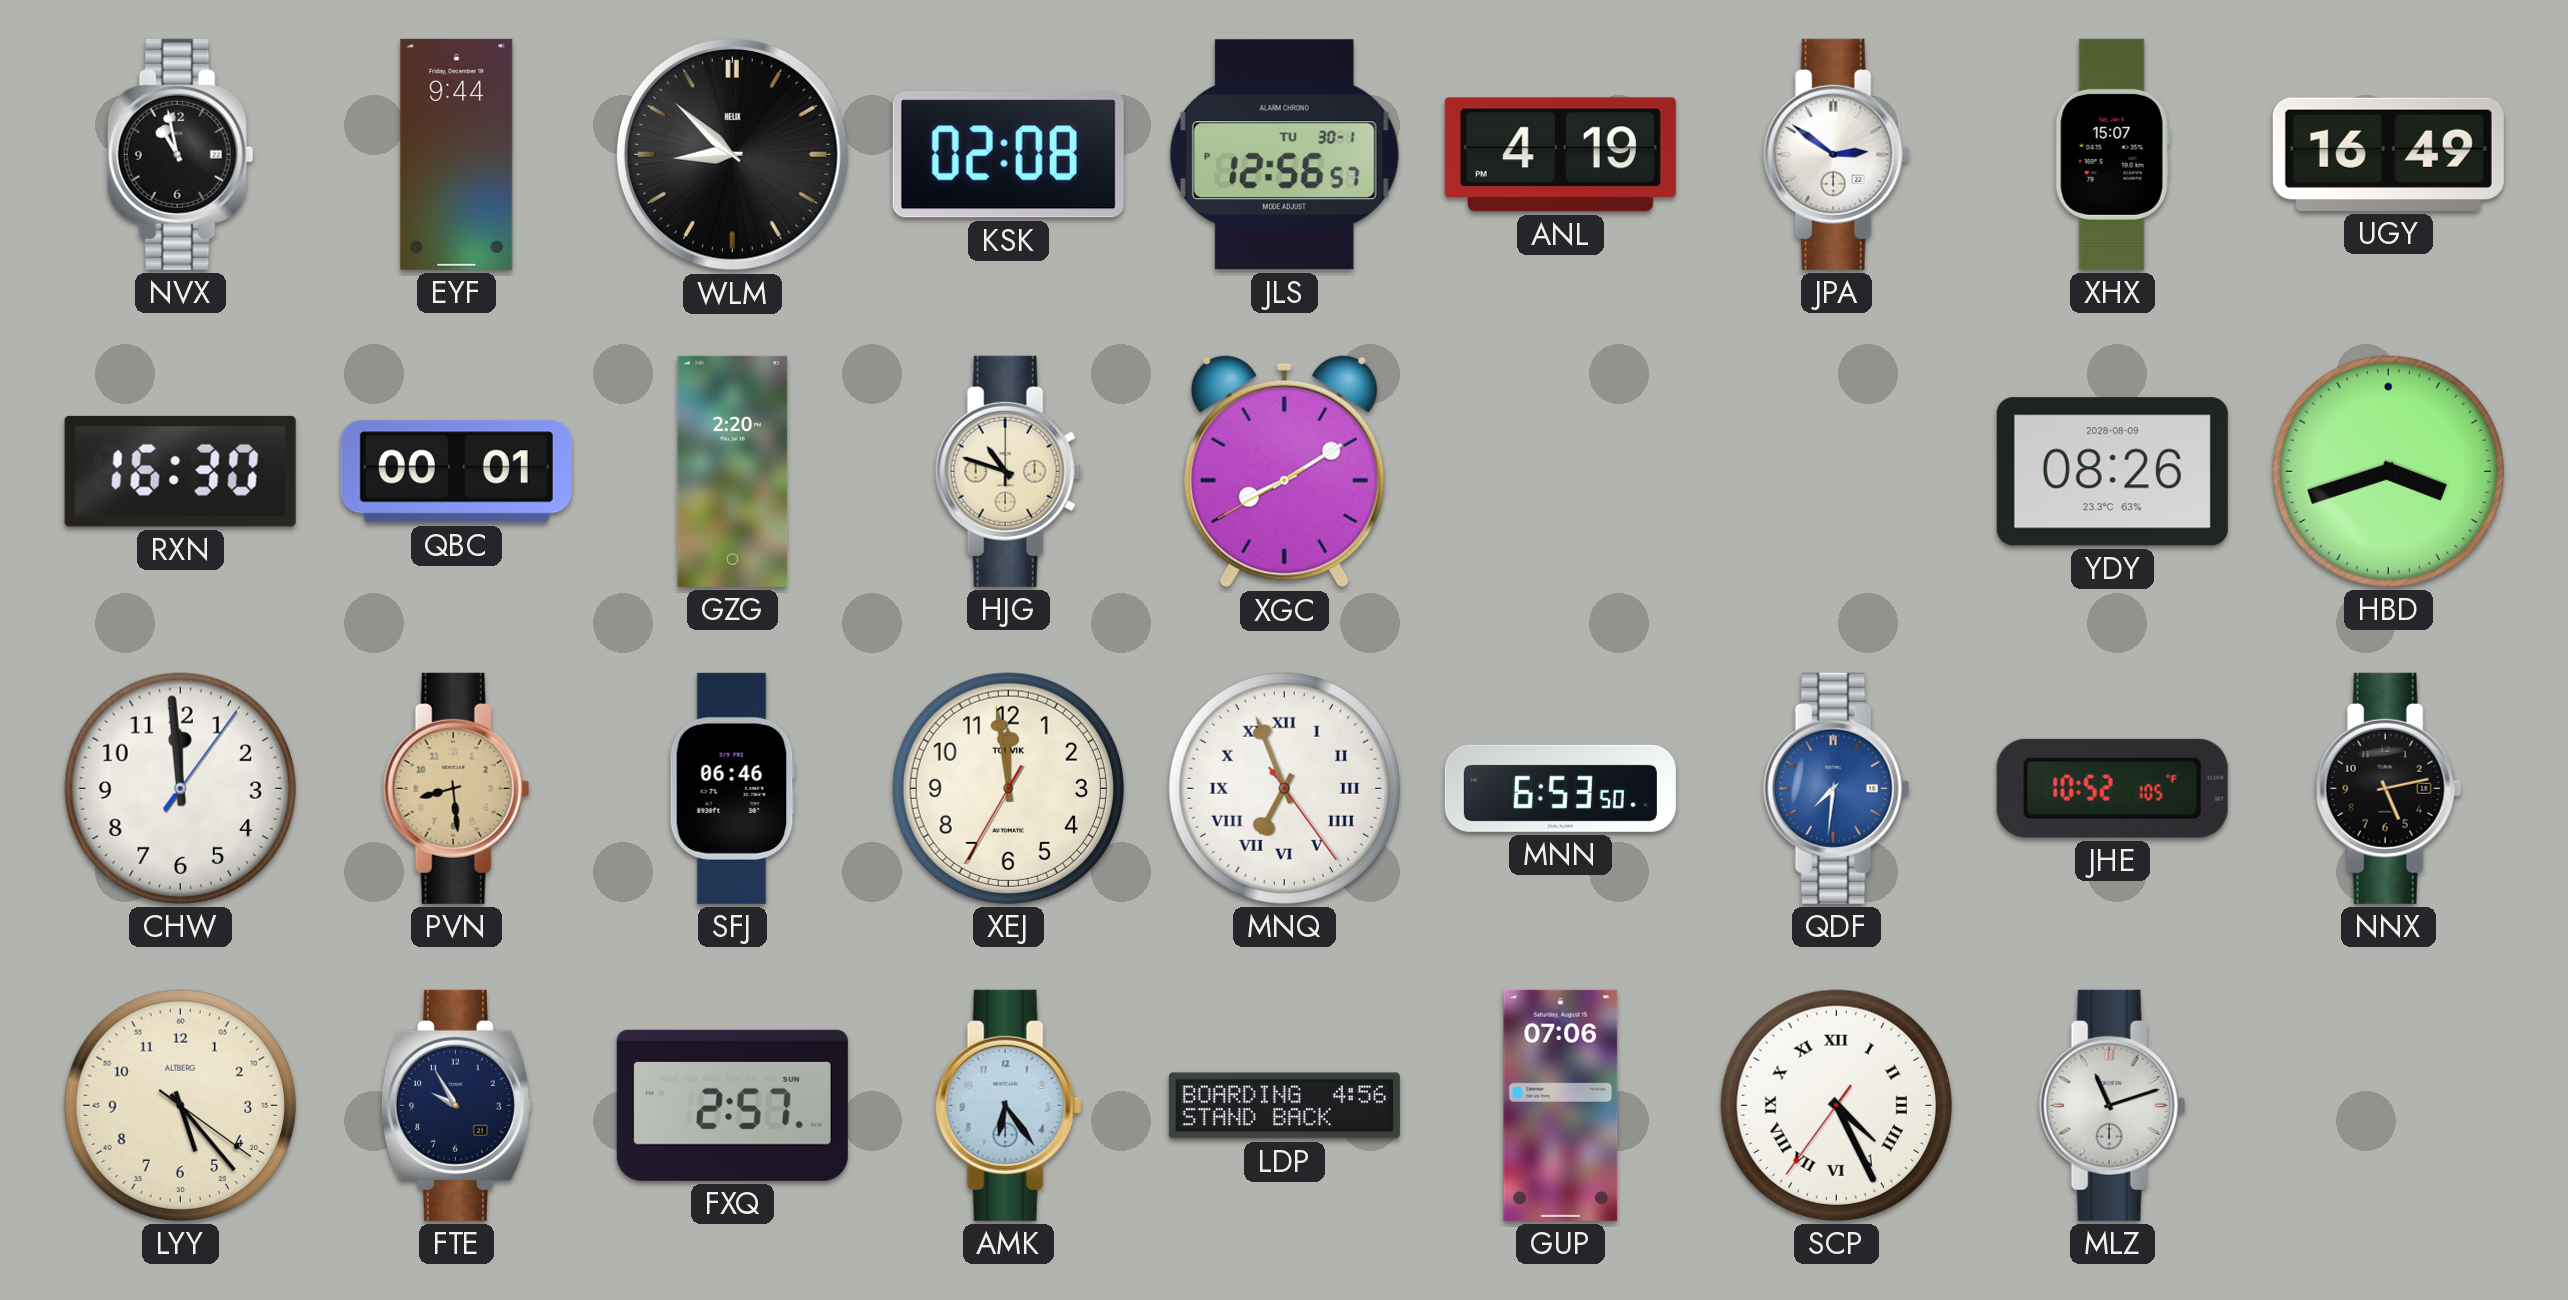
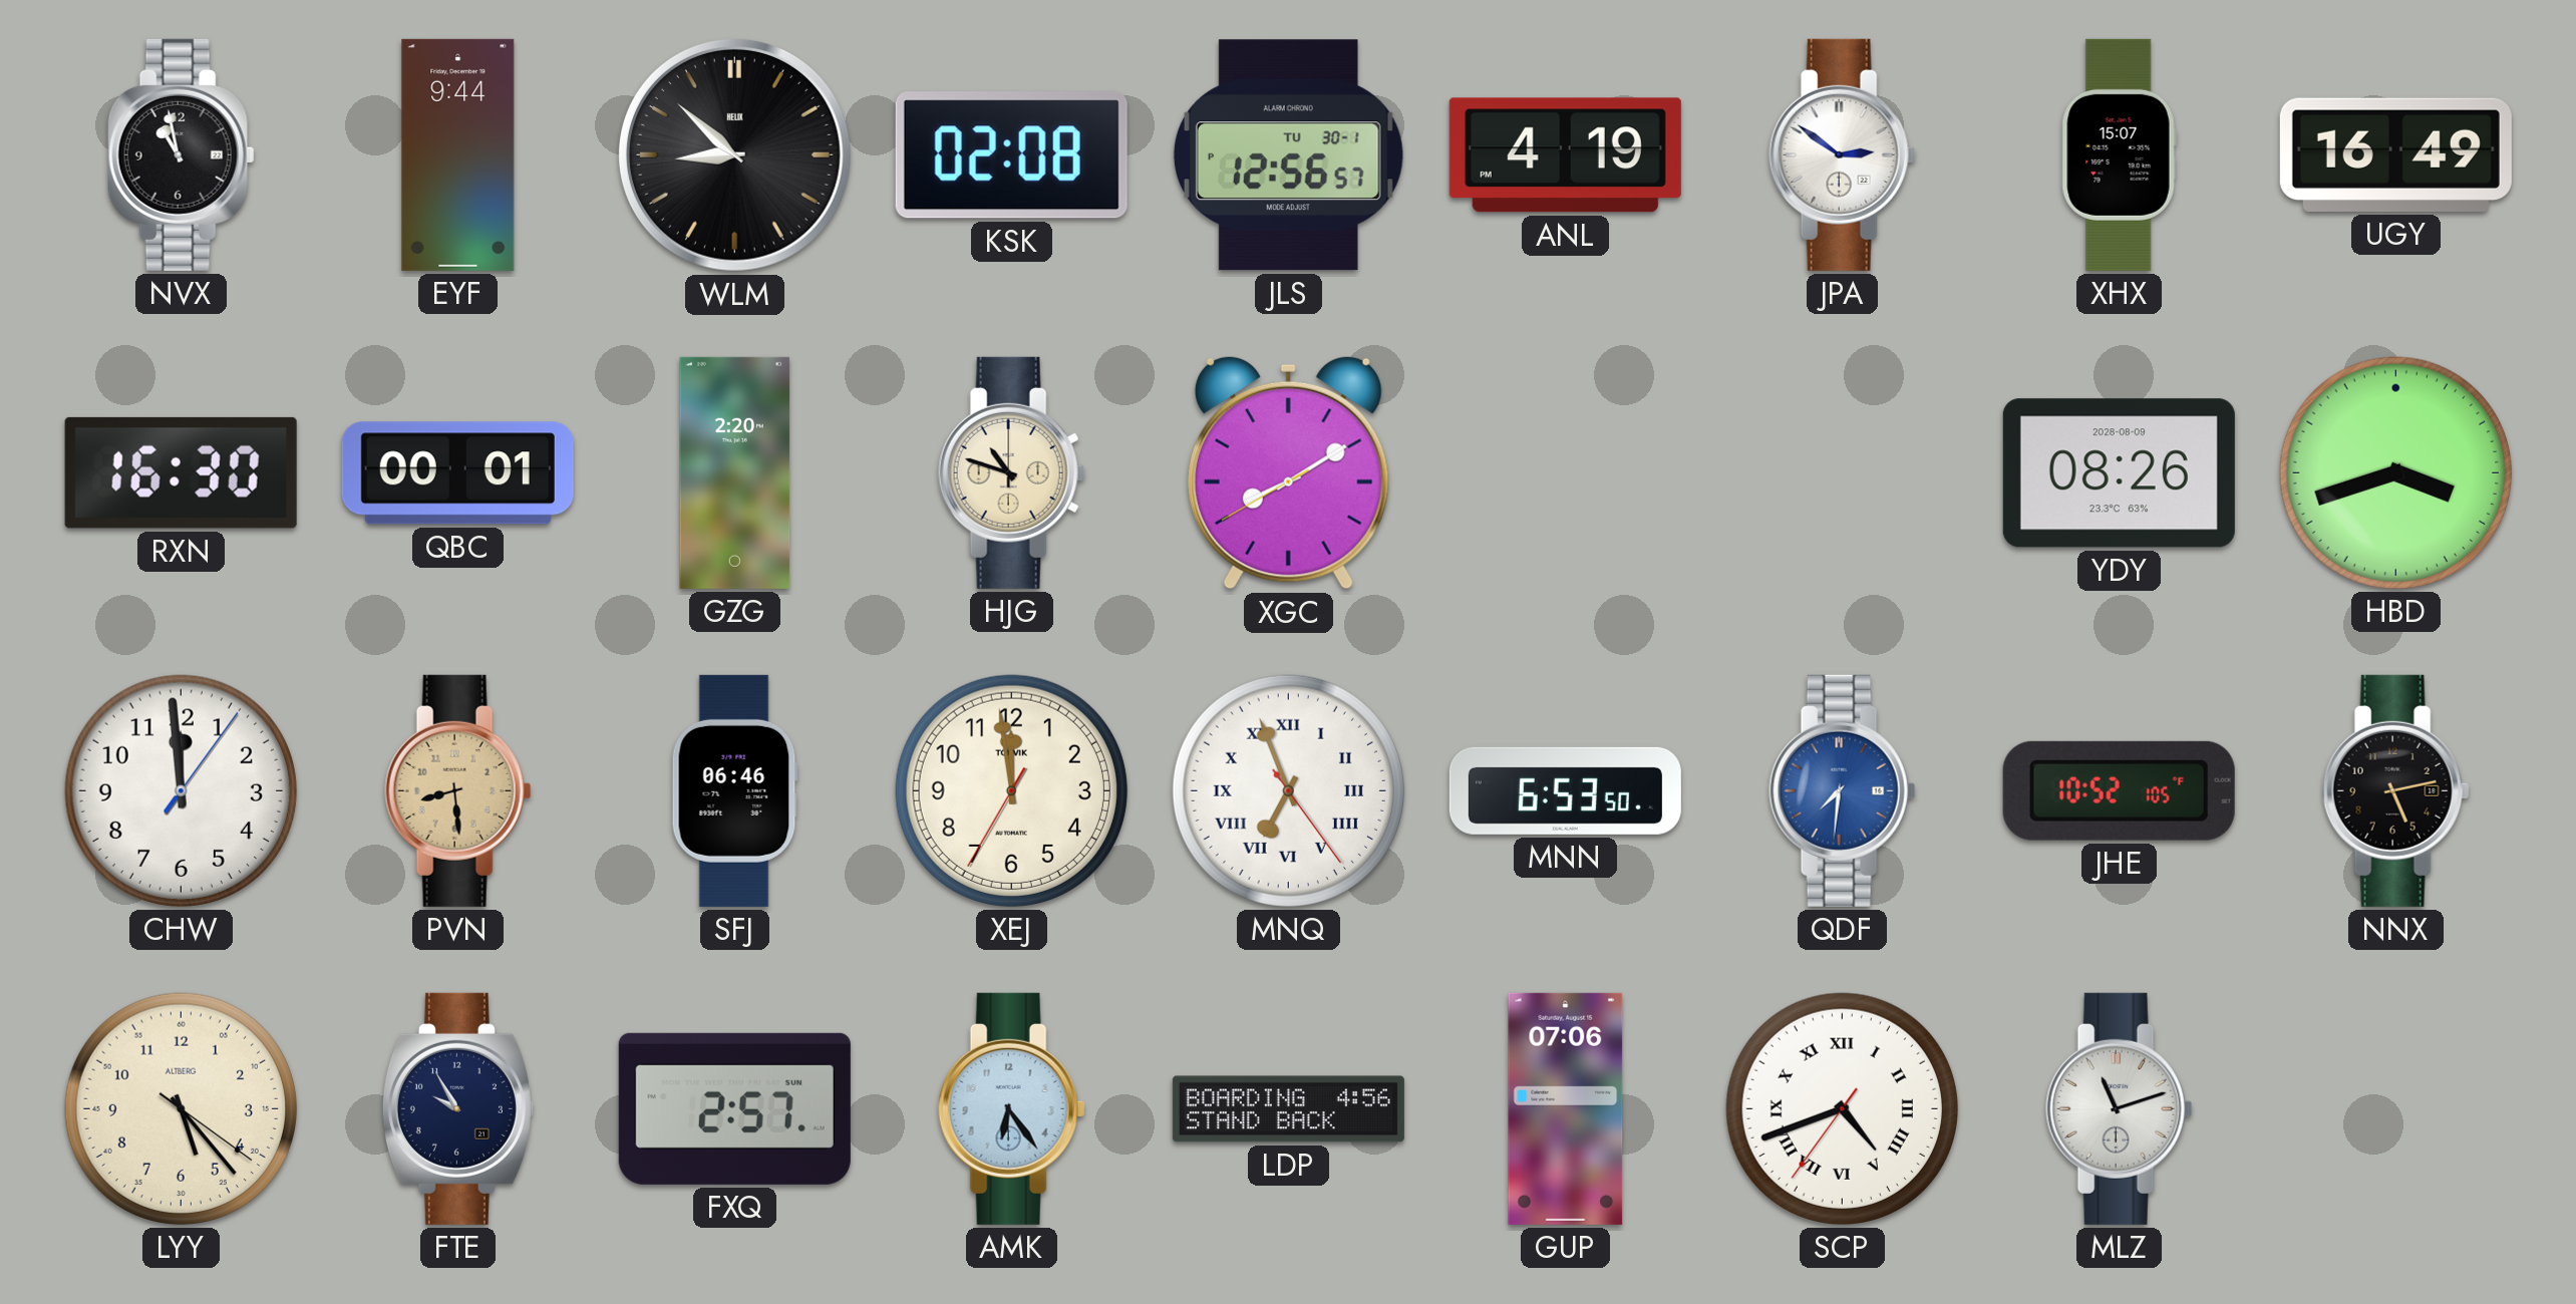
SCP: 4:25 -> 4:41
